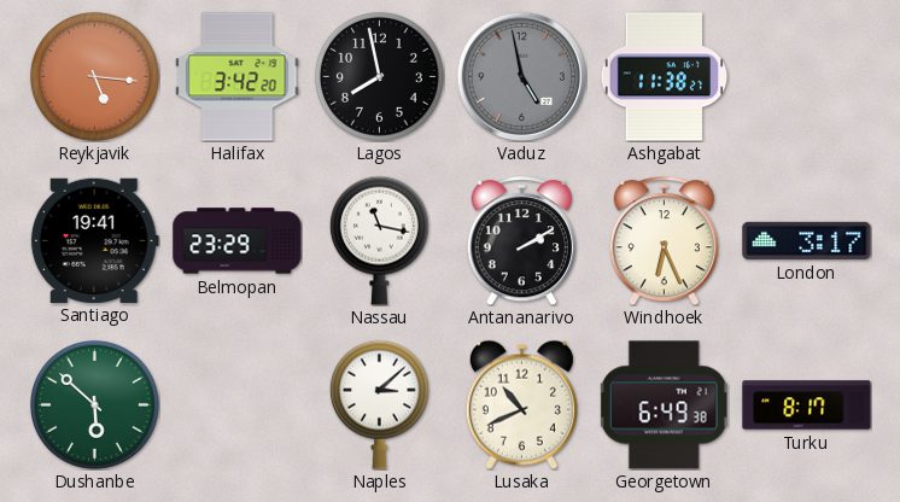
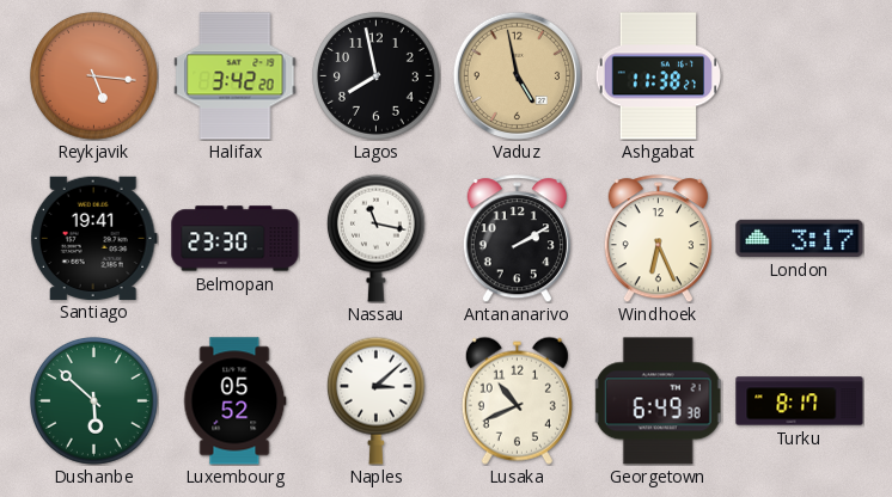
Vaduz dial: grey -> champagne
Belmopan: 23:29 -> 23:30
Luxembourg: none -> 05:52
